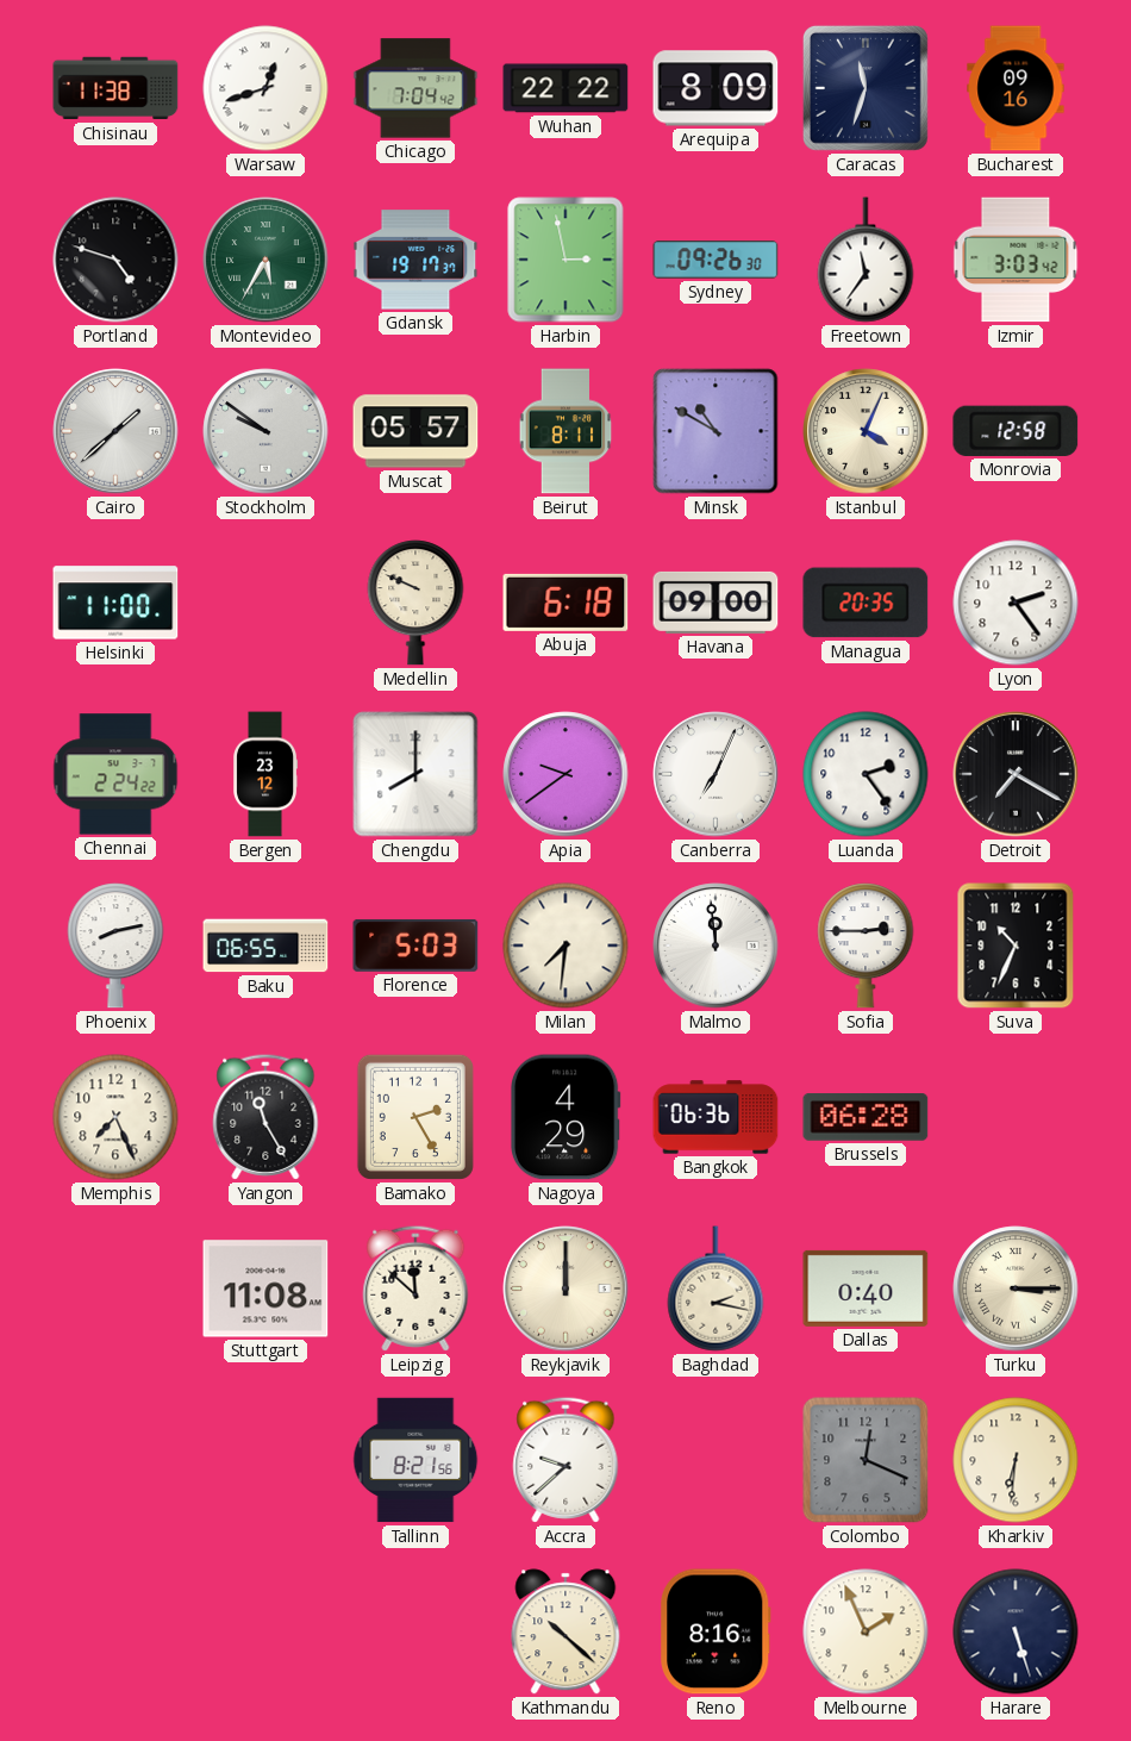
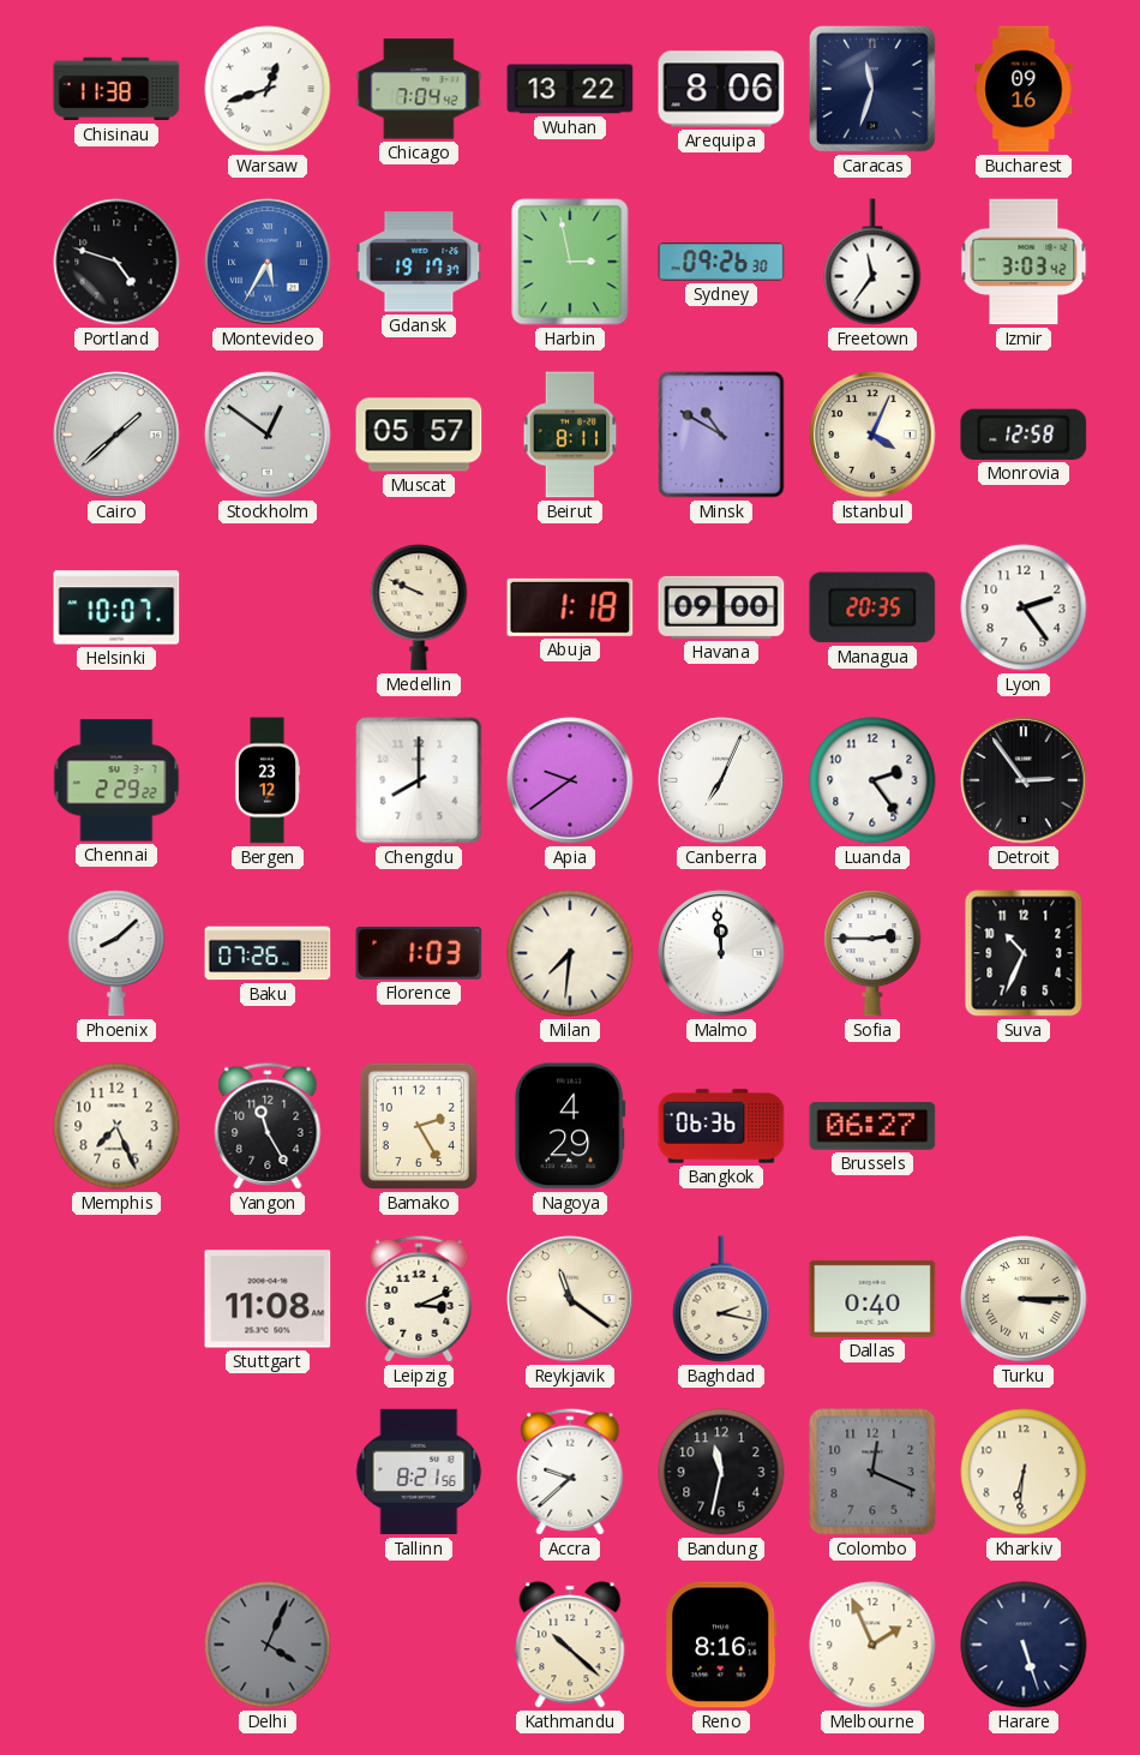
Wuhan: 22:22 -> 13:22
Arequipa: 8:09 -> 8:06
Montevideo dial: green -> blue
Stockholm: 9:51 -> 12:51
Helsinki: 11:00 -> 10:07
Abuja: 6:18 -> 1:18
Chennai: 2:24 -> 2:29
Detroit: 7:20 -> 2:54
Phoenix: 8:13 -> 8:08
Baku: 06:55 -> 07:26
Florence: 5:03 -> 1:03
Brussels: 06:28 -> 06:27
Leipzig: 11:52 -> 3:11
Reykjavik: 12:00 -> 11:21
Bandung: none -> 11:32
Delhi: none -> 4:04
